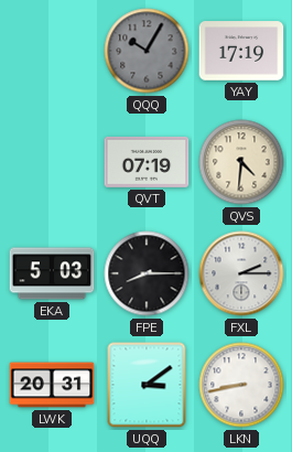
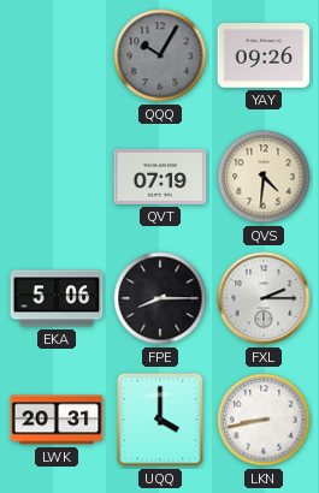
YAY: 17:19 -> 09:26
EKA: 5:03 -> 5:06
UQQ: 3:09 -> 4:00
